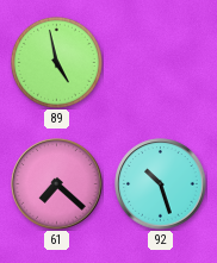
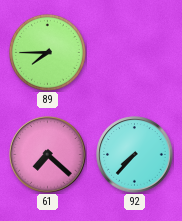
89: 4:58 -> 7:45
92: 10:27 -> 7:37
